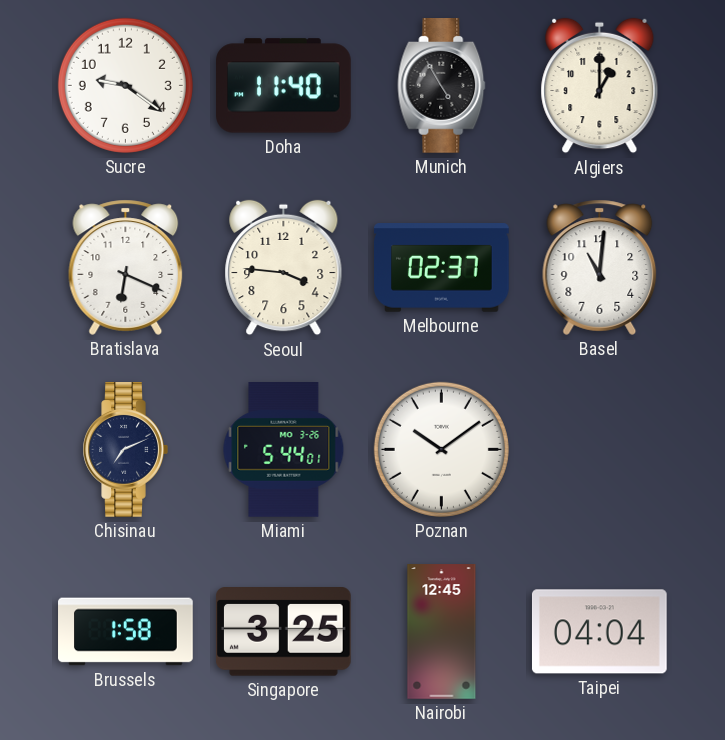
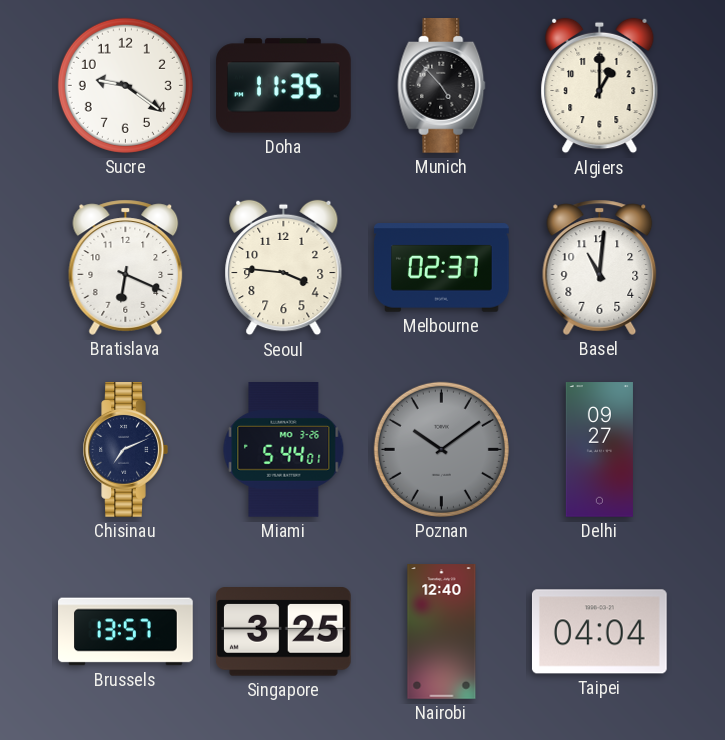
Doha: 11:40 -> 11:35
Munich: 4:55 -> 4:53
Poznan dial: white -> grey
Delhi: none -> 09:27
Brussels: 1:58 -> 13:57
Nairobi: 12:45 -> 12:40
